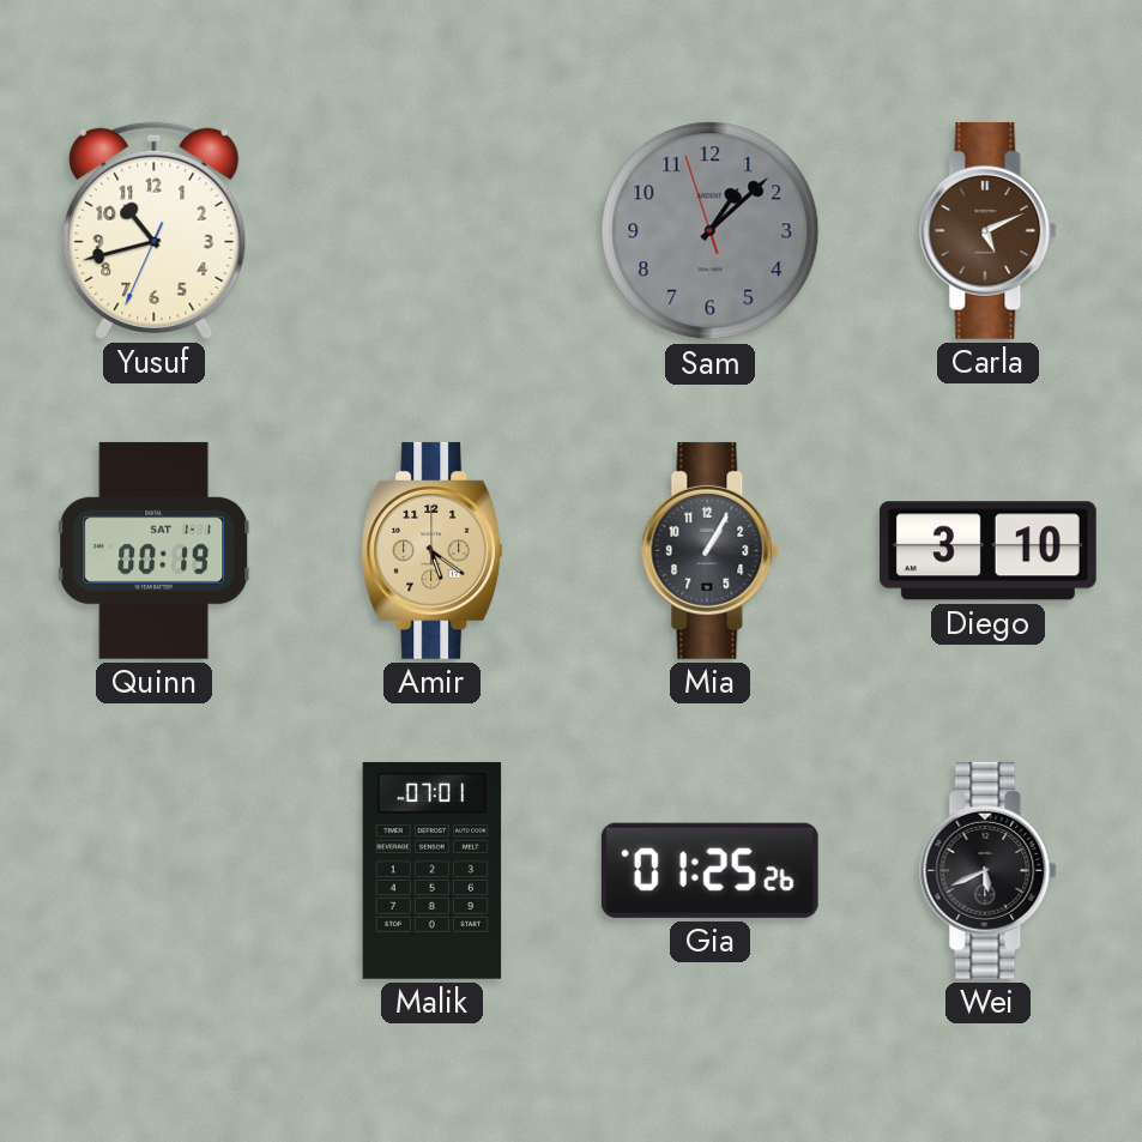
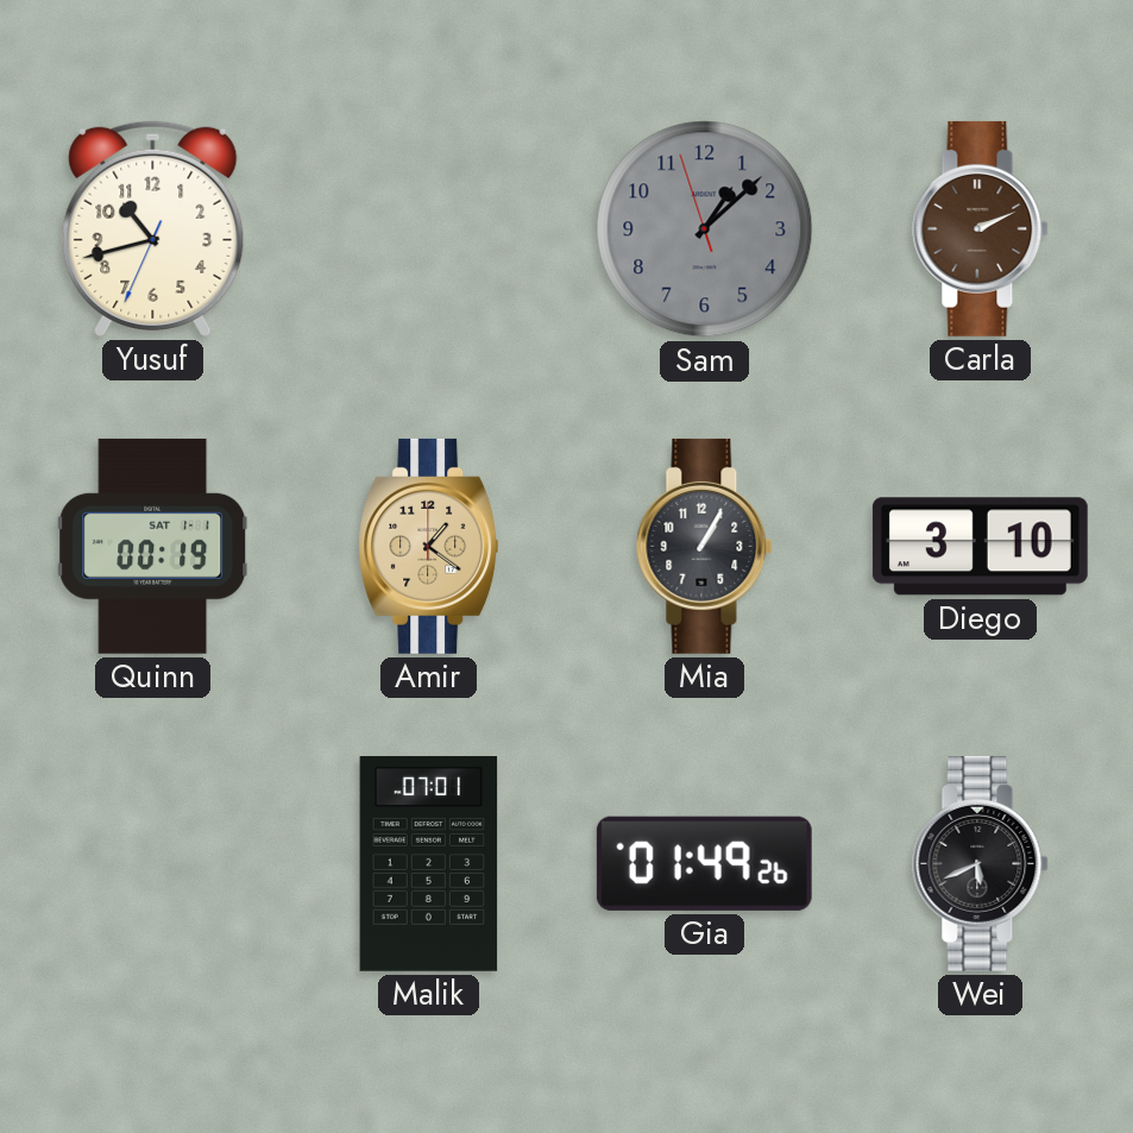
Carla: 5:11 -> 2:11
Amir: 5:21 -> 1:21
Gia: 01:25 -> 01:49
